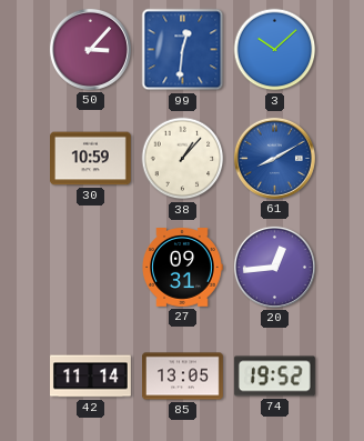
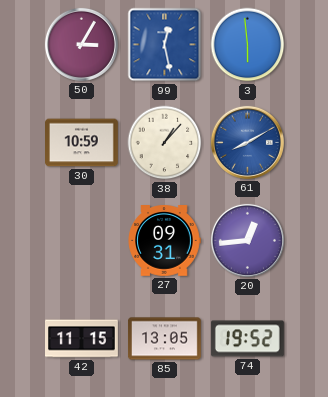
50: 3:07 -> 3:05
99: 12:31 -> 12:28
3: 10:08 -> 5:59
42: 11:14 -> 11:15
